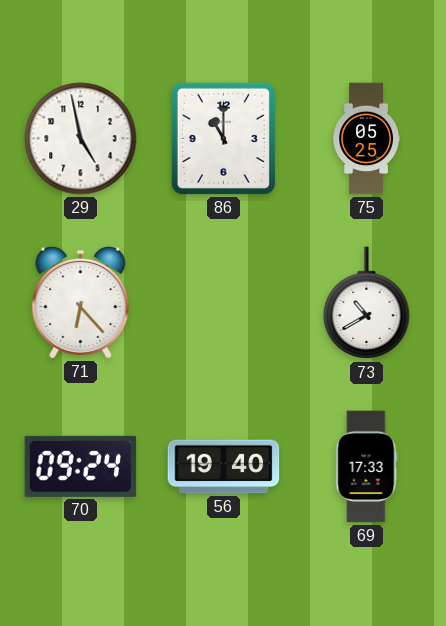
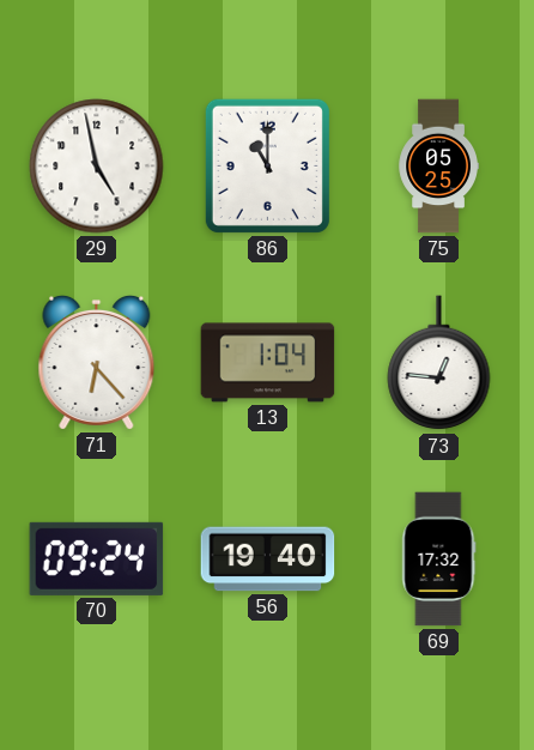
13: none -> 1:04
73: 10:40 -> 12:46
69: 17:33 -> 17:32
